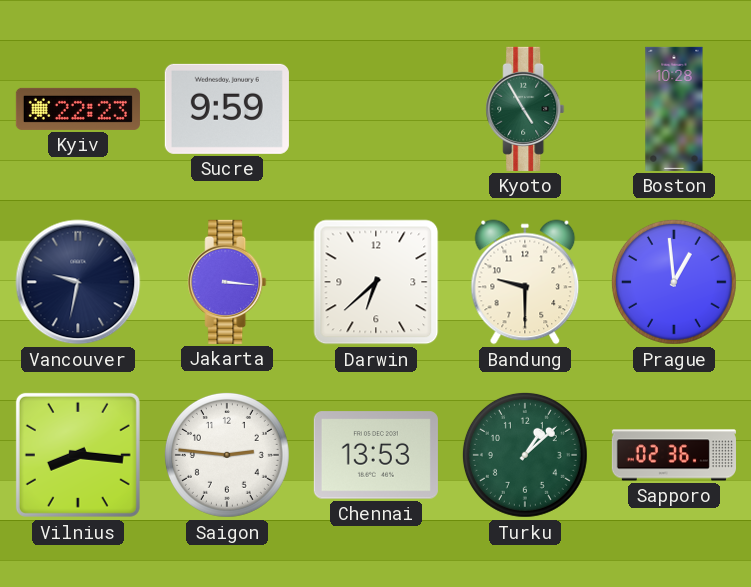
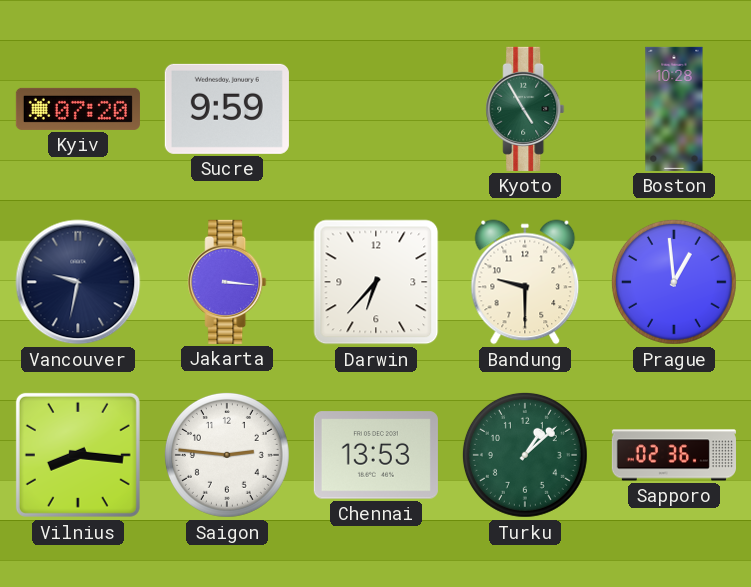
Kyiv: 22:23 -> 07:20
Darwin: 6:38 -> 6:37
